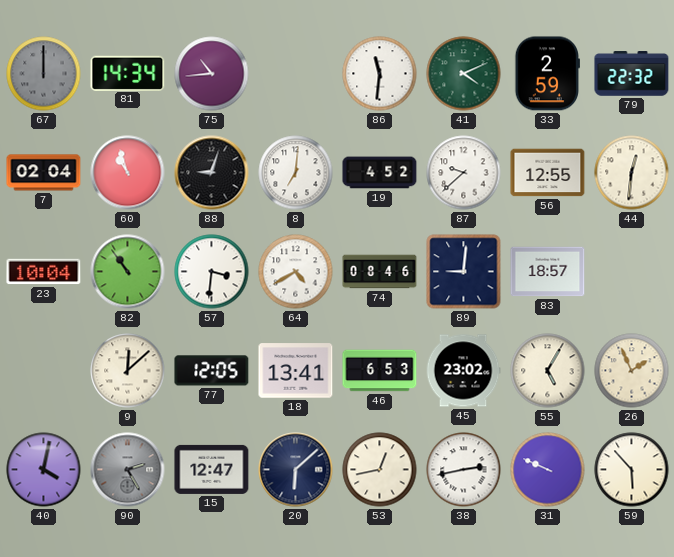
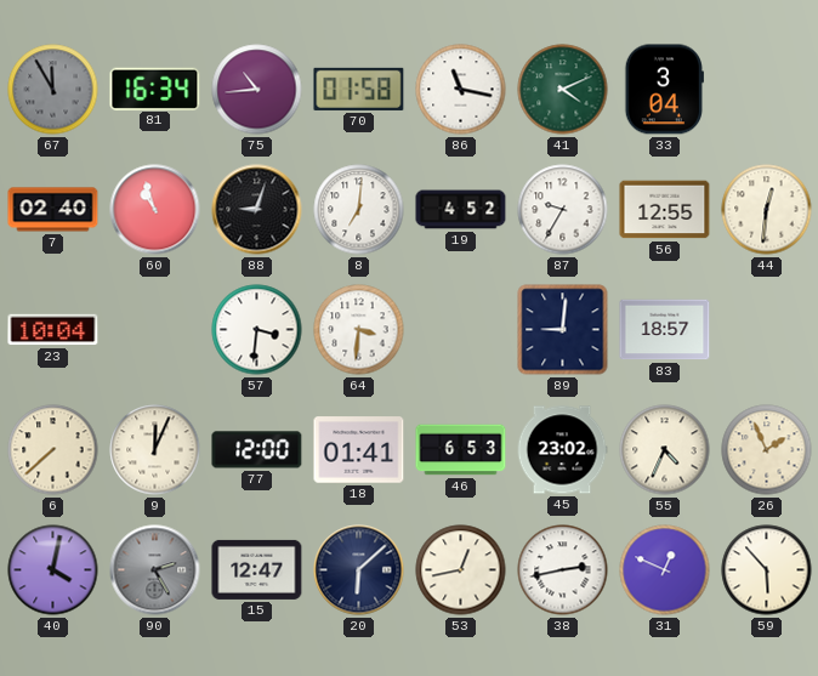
67: 12:00 -> 11:55
81: 14:34 -> 16:34
70: none -> 01:58
86: 11:31 -> 11:17
33: 2:59 -> 3:04
79: 22:32 -> none
7: 02:04 -> 02:40
87: 9:38 -> 9:35
82: 10:54 -> none
64: 4:40 -> 3:31
74: 08:46 -> none
6: none -> 7:38
9: 12:08 -> 12:04
77: 12:05 -> 12:00
18: 13:41 -> 01:41
55: 5:05 -> 4:34
31: 9:49 -> 12:49
